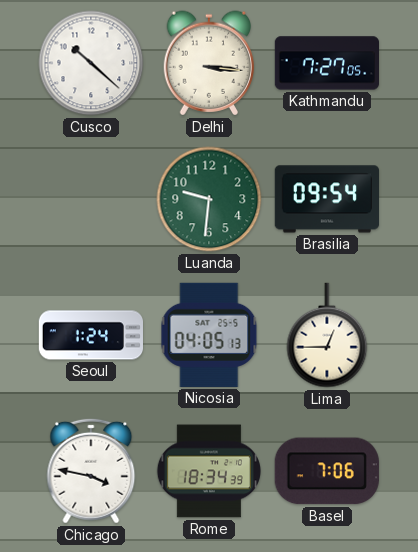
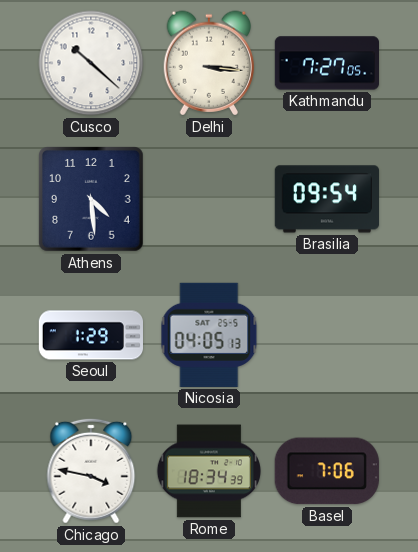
Athens: none -> 4:29
Luanda: 9:31 -> none
Seoul: 1:24 -> 1:29
Lima: 12:45 -> none
